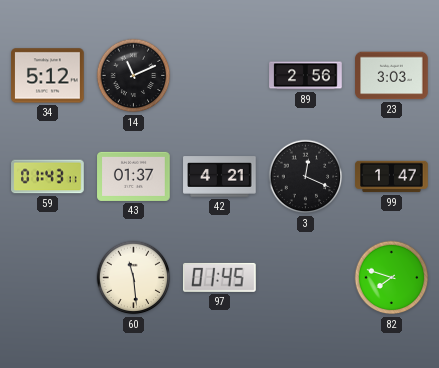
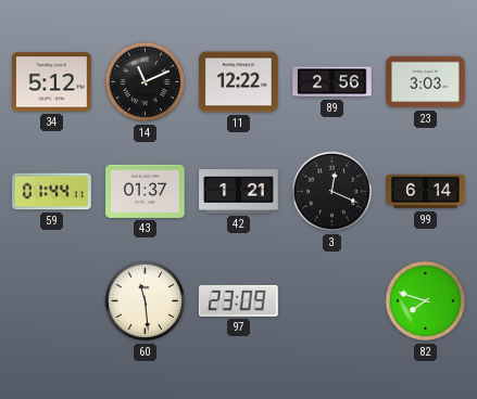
11: none -> 12:22
59: 01:43 -> 01:44
42: 4:21 -> 1:21
99: 1:47 -> 6:14
97: 01:45 -> 23:09
